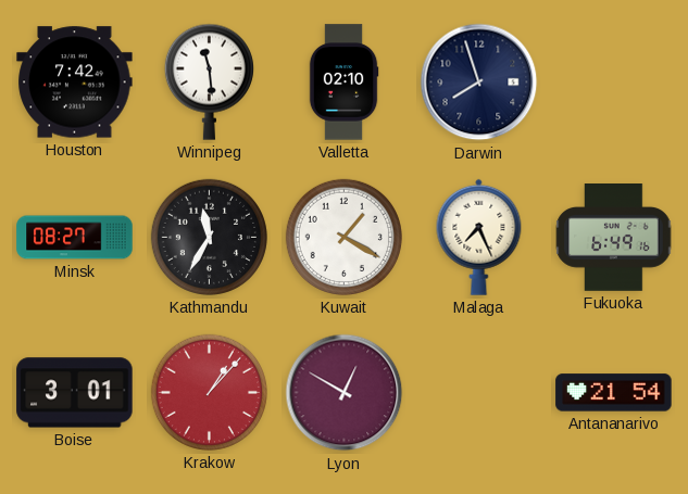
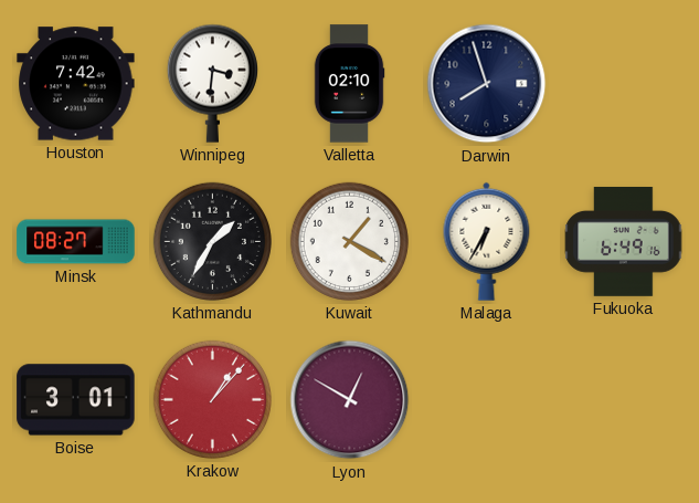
Winnipeg: 11:29 -> 3:31
Kathmandu: 11:35 -> 1:35
Malaga: 7:26 -> 6:35
Antananarivo: 21:54 -> none
